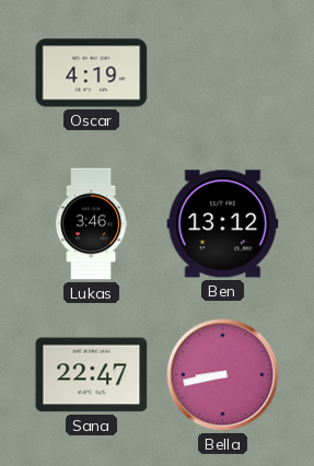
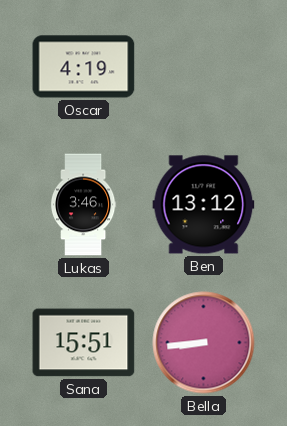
Sana: 22:47 -> 15:51
Bella: 8:43 -> 8:44
